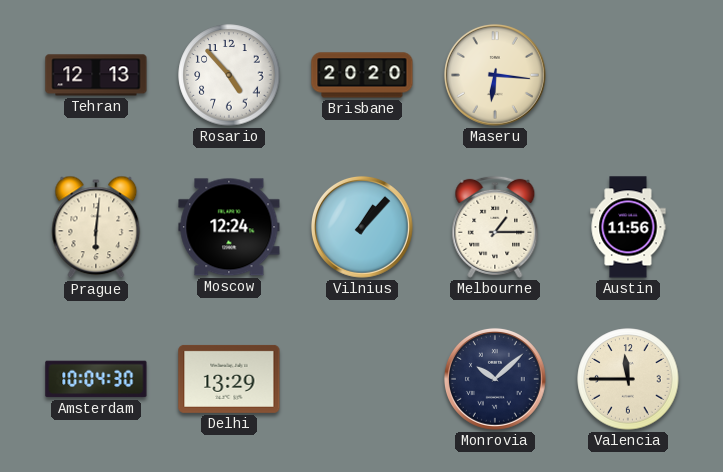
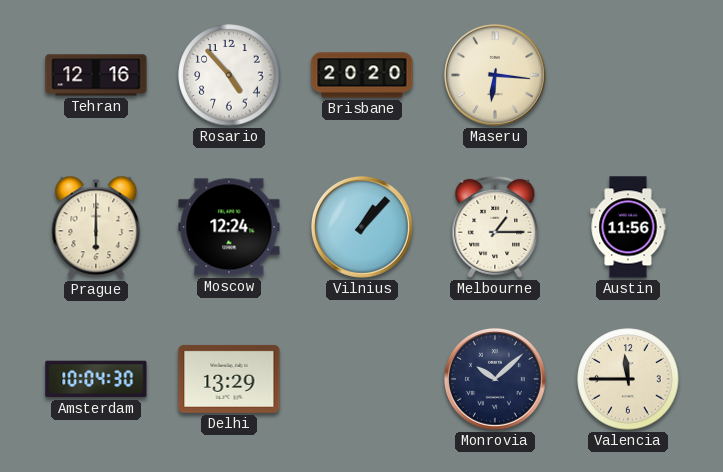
Tehran: 12:13 -> 12:16
Prague: 6:01 -> 6:00
